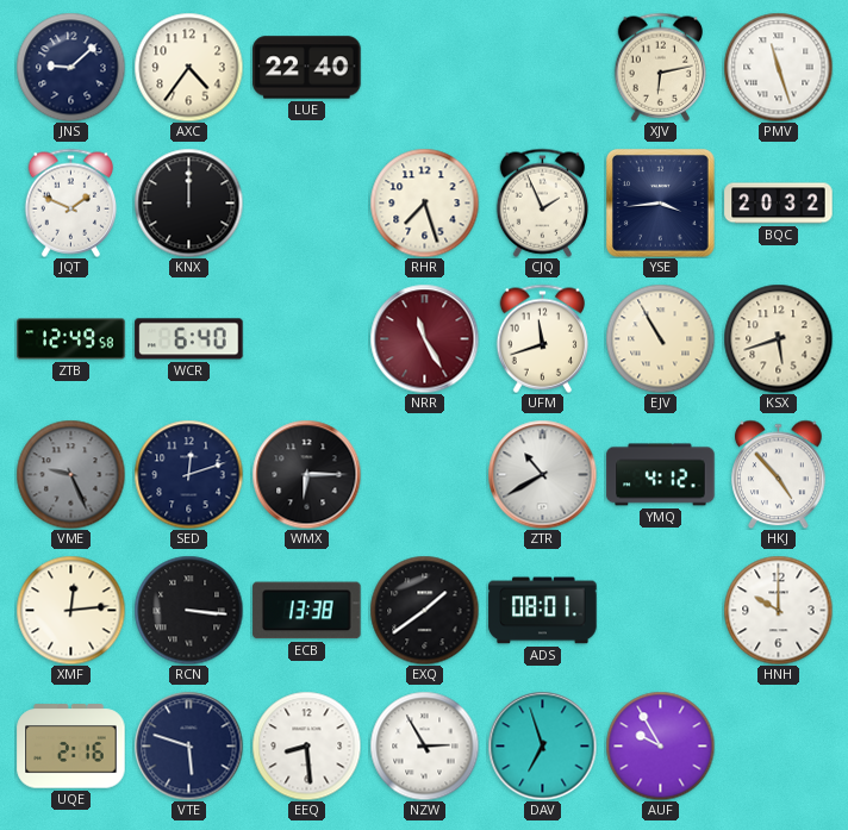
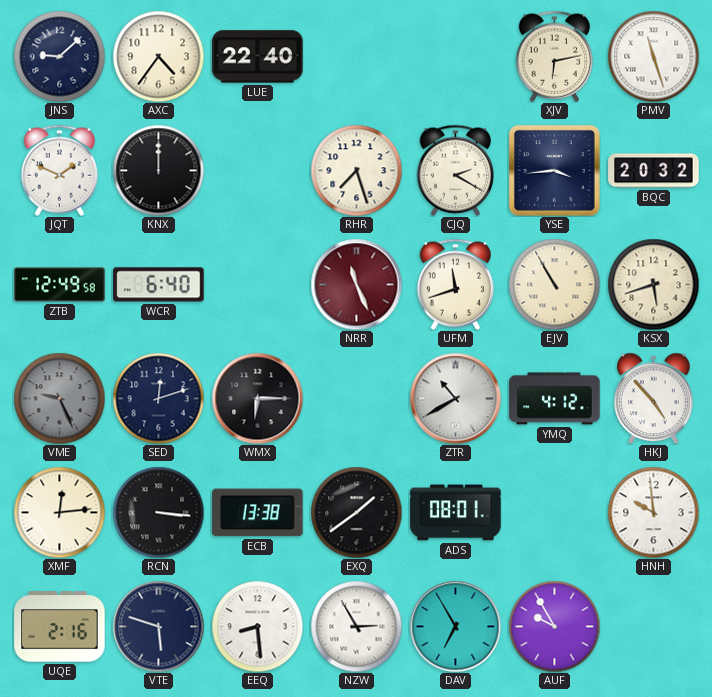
CJQ: 1:56 -> 2:20
NRR: 11:25 -> 11:26
HNH: 10:00 -> 9:59
DAV: 6:57 -> 6:55
